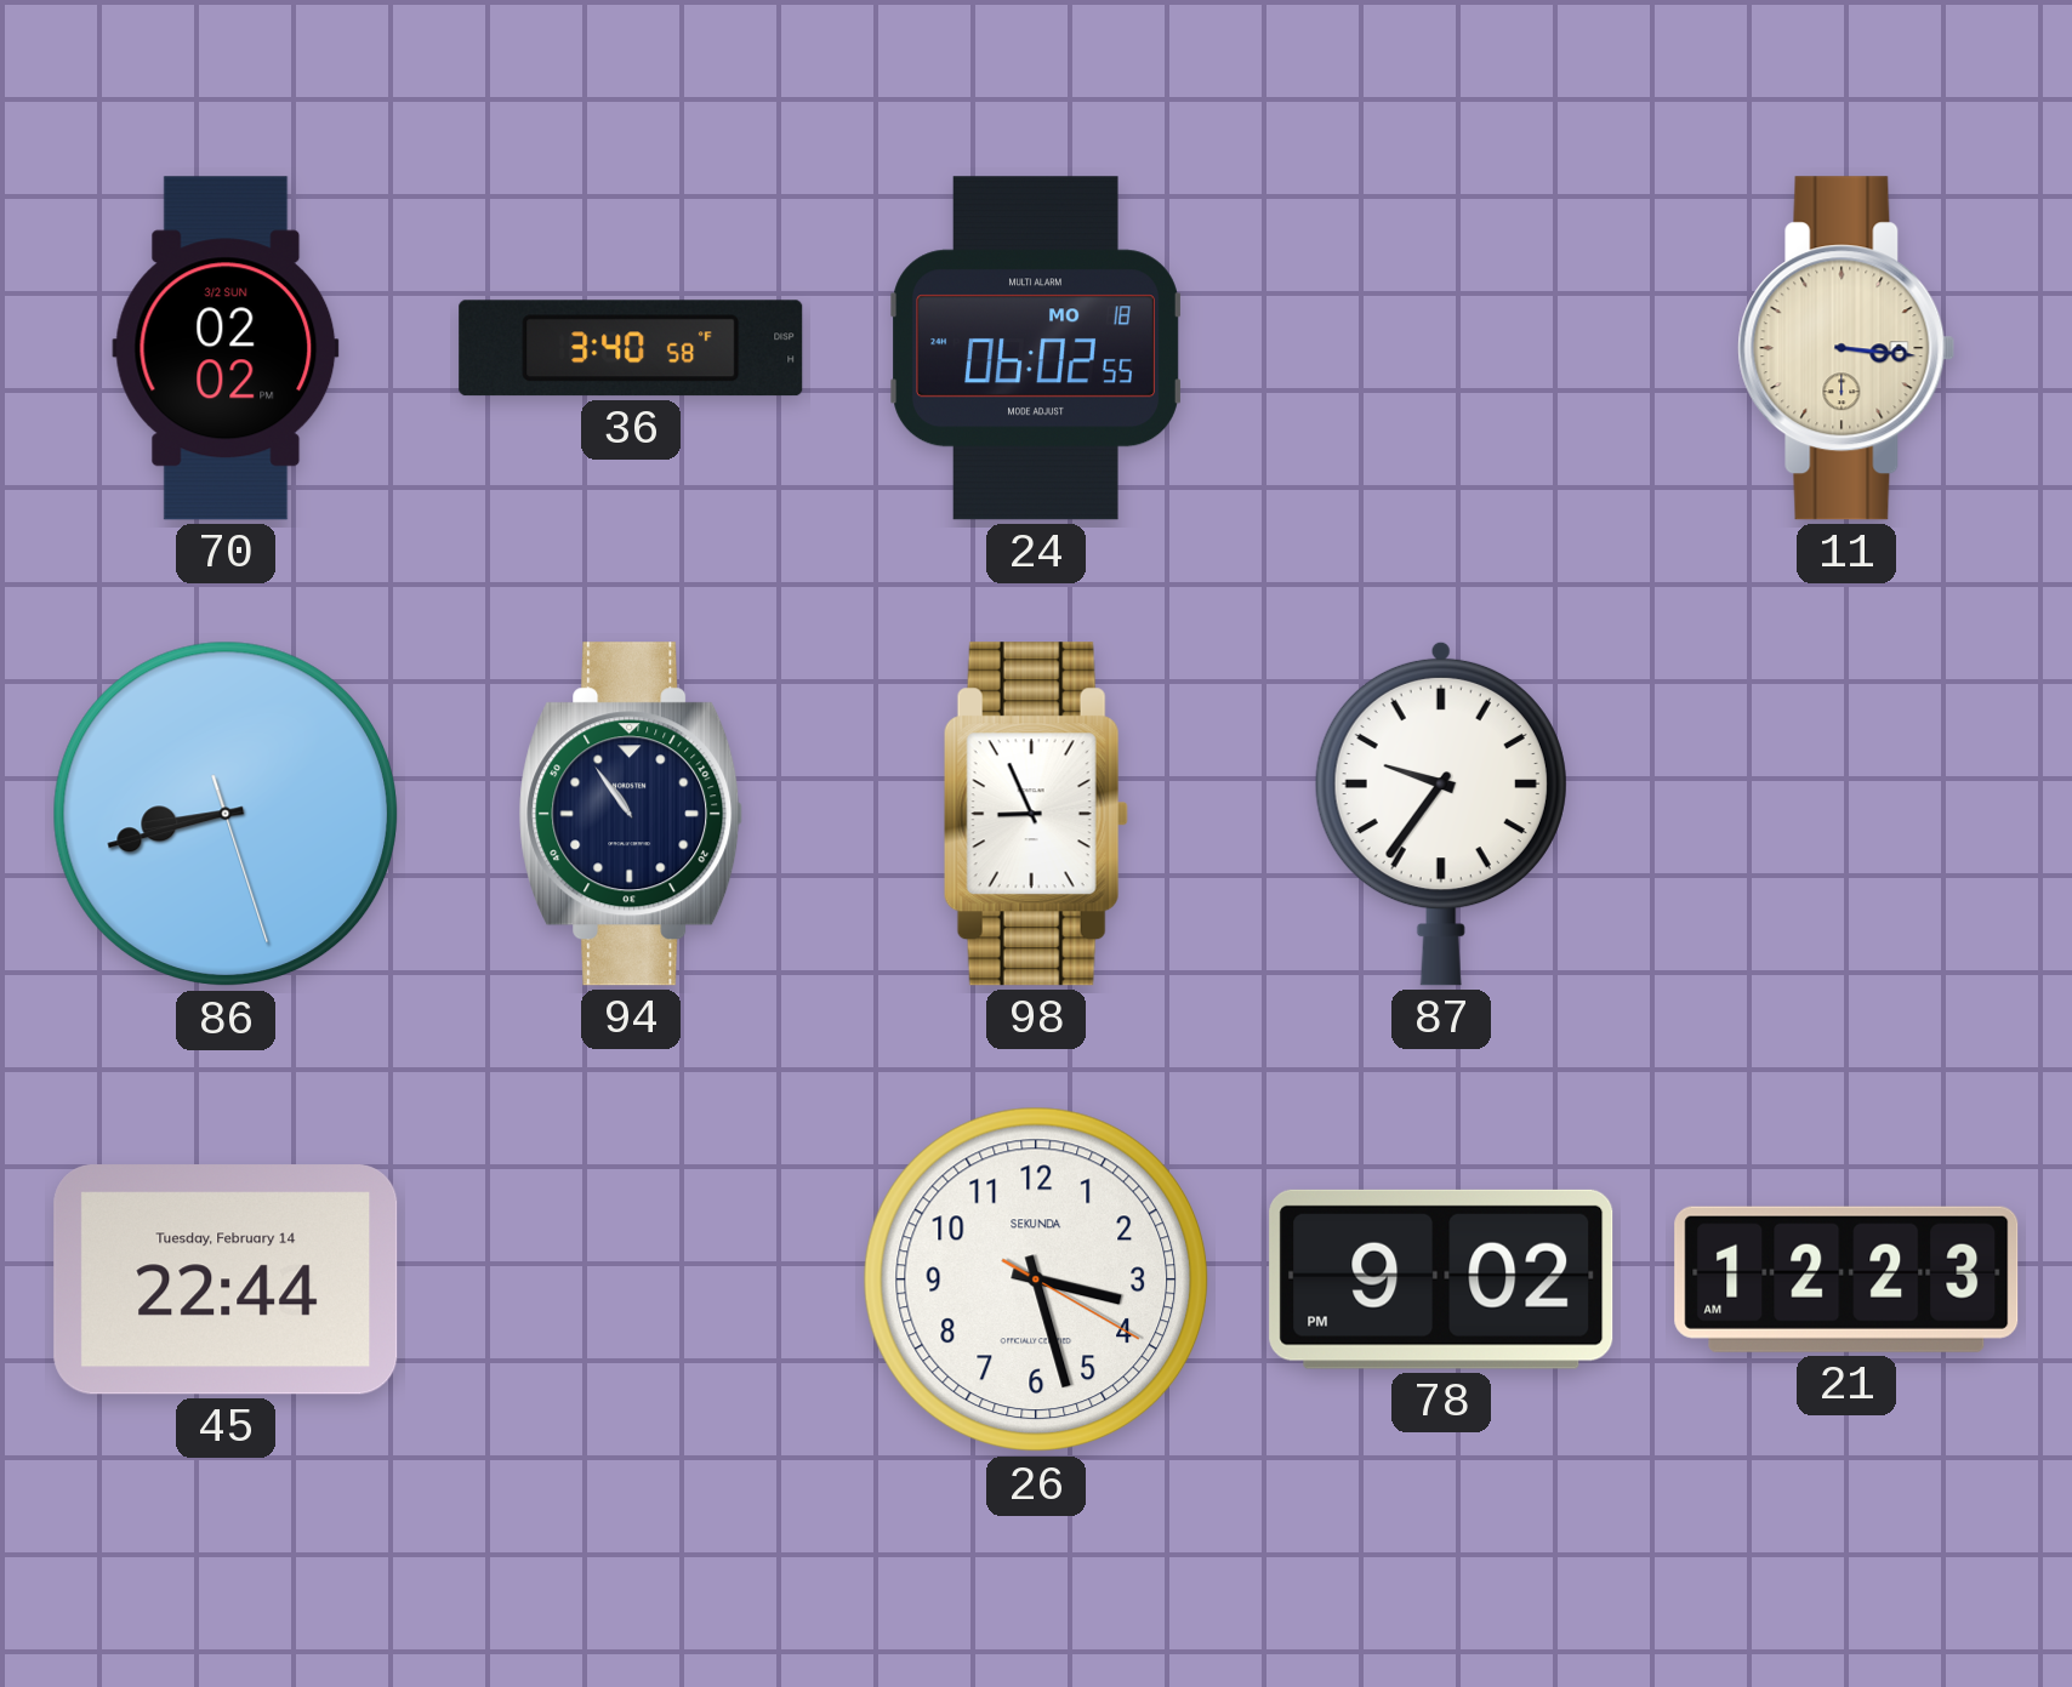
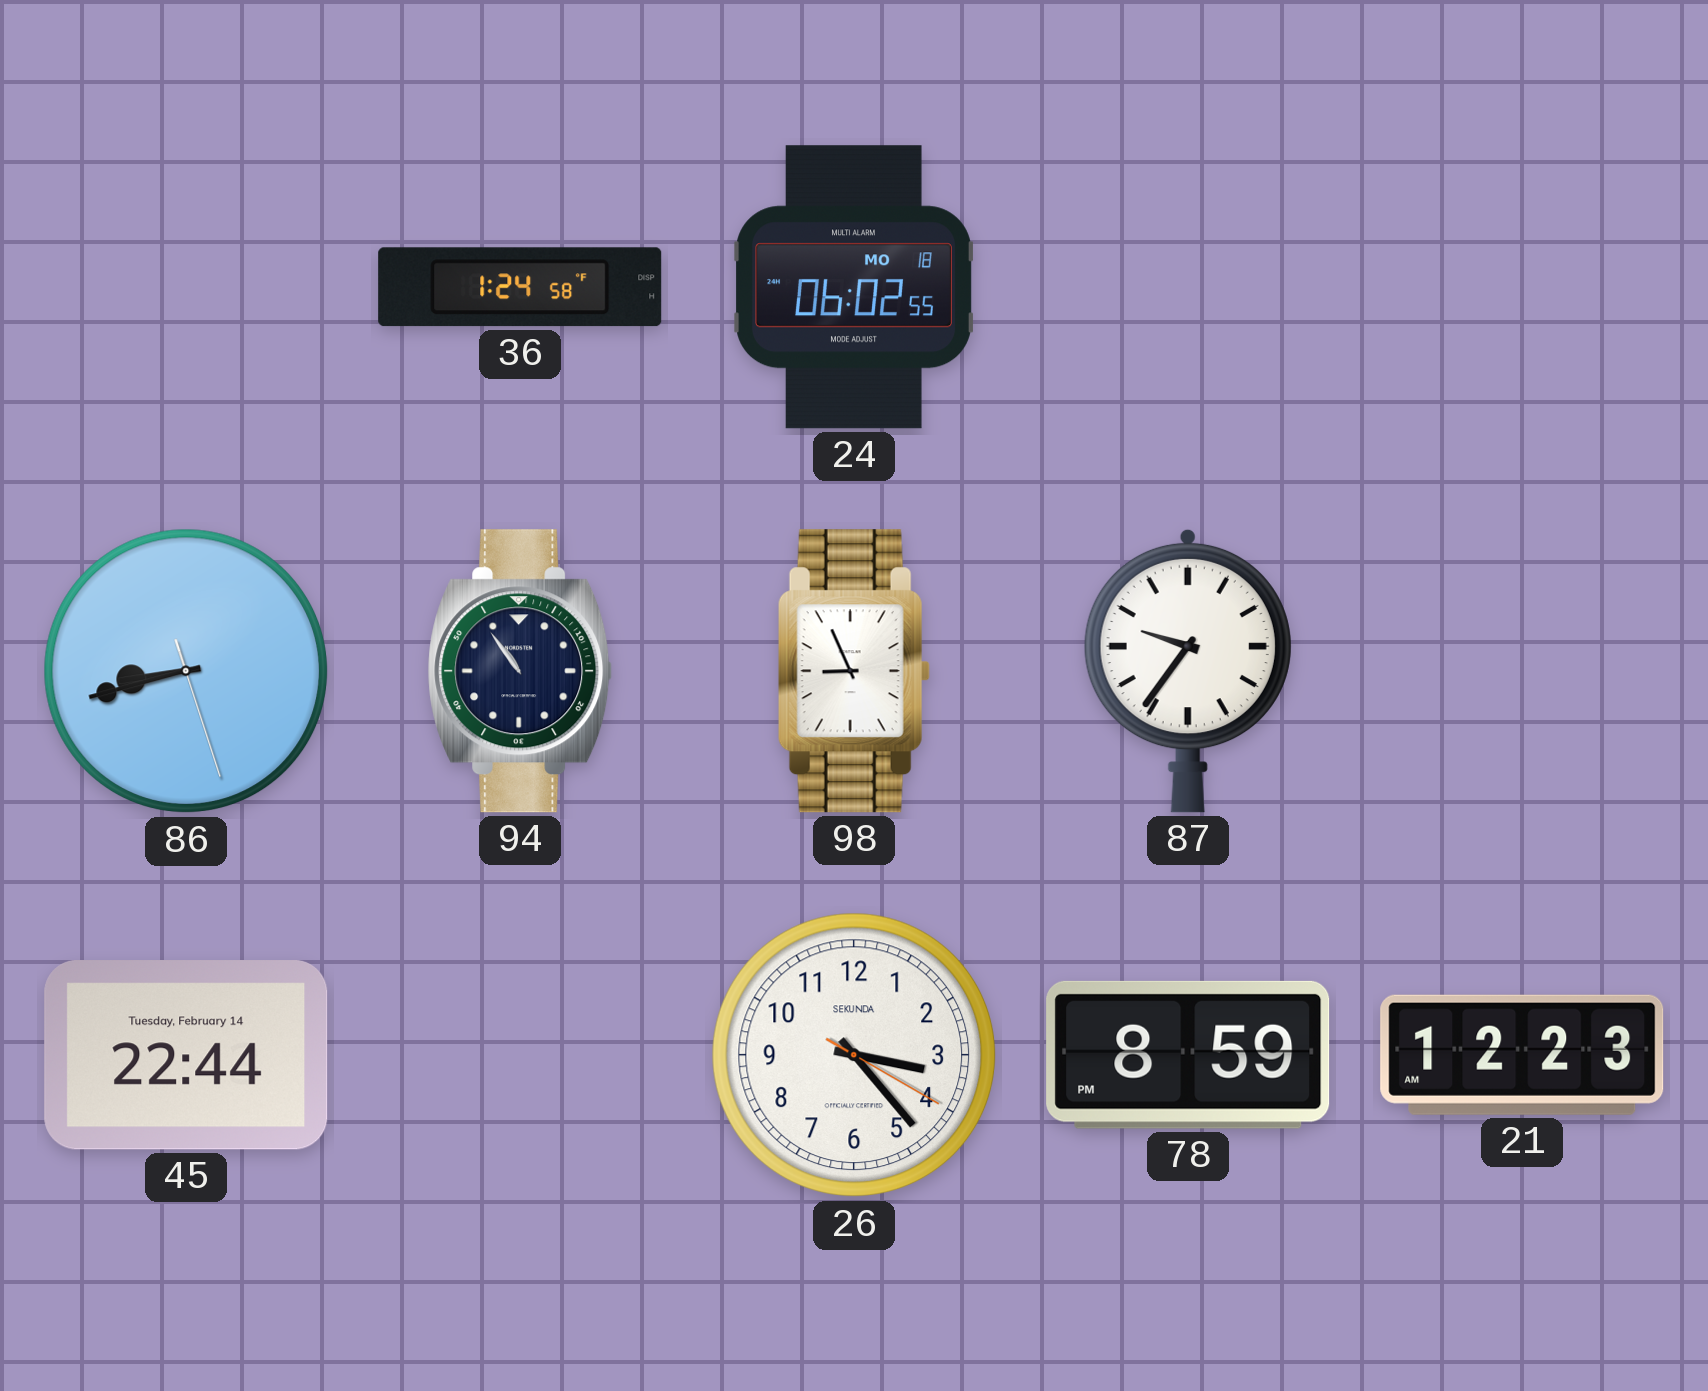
70: 02:02 -> none
36: 3:40 -> 1:24
11: 3:16 -> none
26: 3:27 -> 3:23
78: 9:02 -> 8:59
